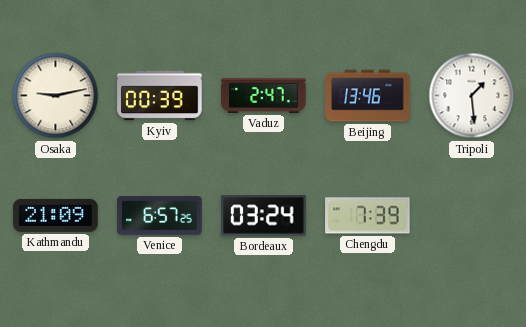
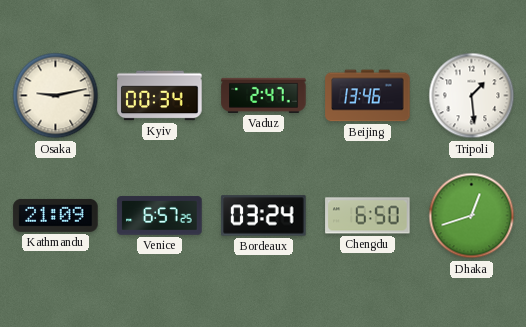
Kyiv: 00:39 -> 00:34
Chengdu: 7:39 -> 6:50
Dhaka: none -> 12:42
